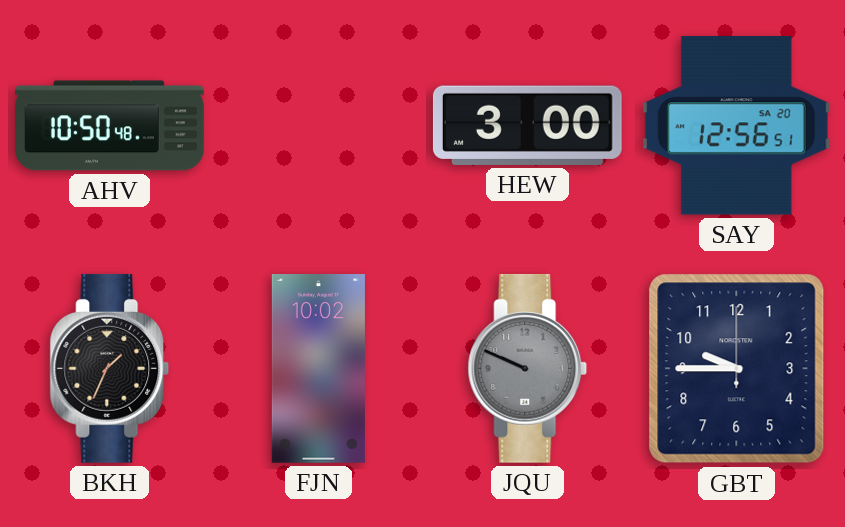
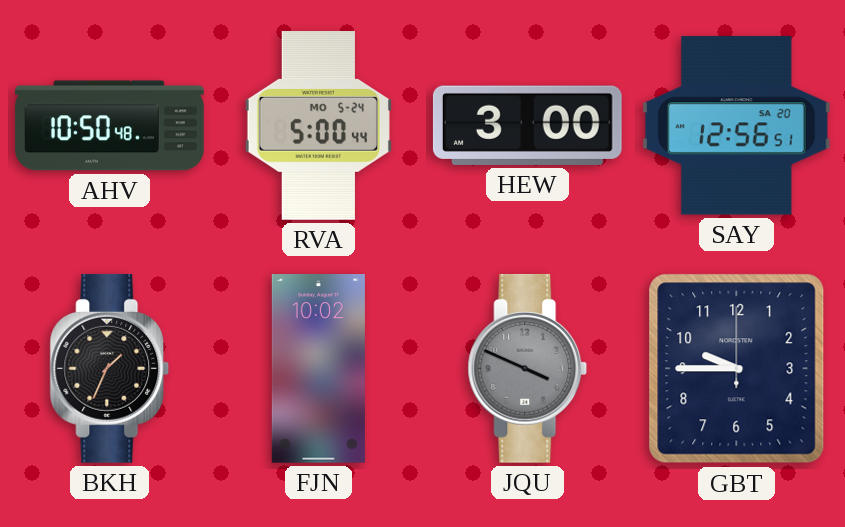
RVA: none -> 5:00
JQU: 9:49 -> 3:49
